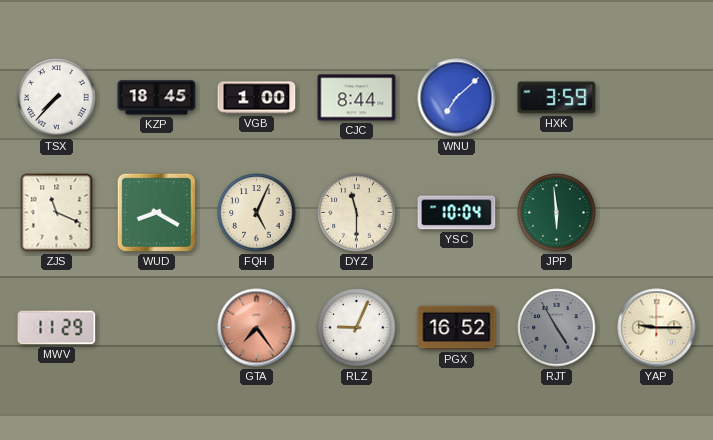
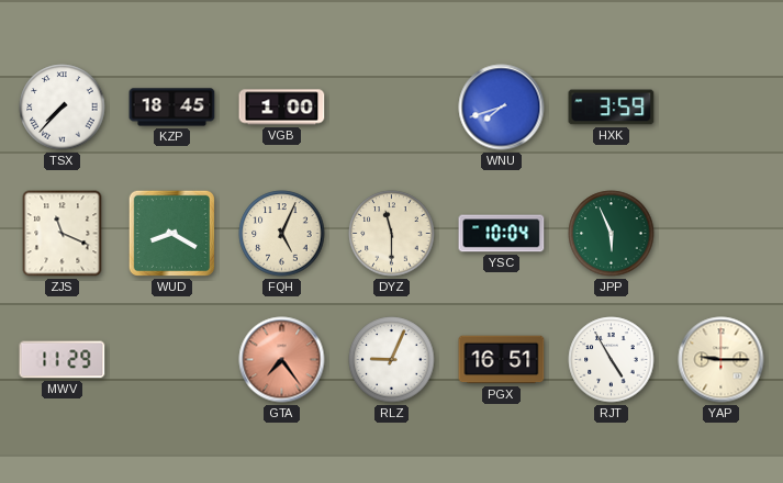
CJC: 8:44 -> none
WNU: 7:08 -> 7:42
JPP: 5:59 -> 5:56
PGX: 16:52 -> 16:51
RJT dial: grey -> white
